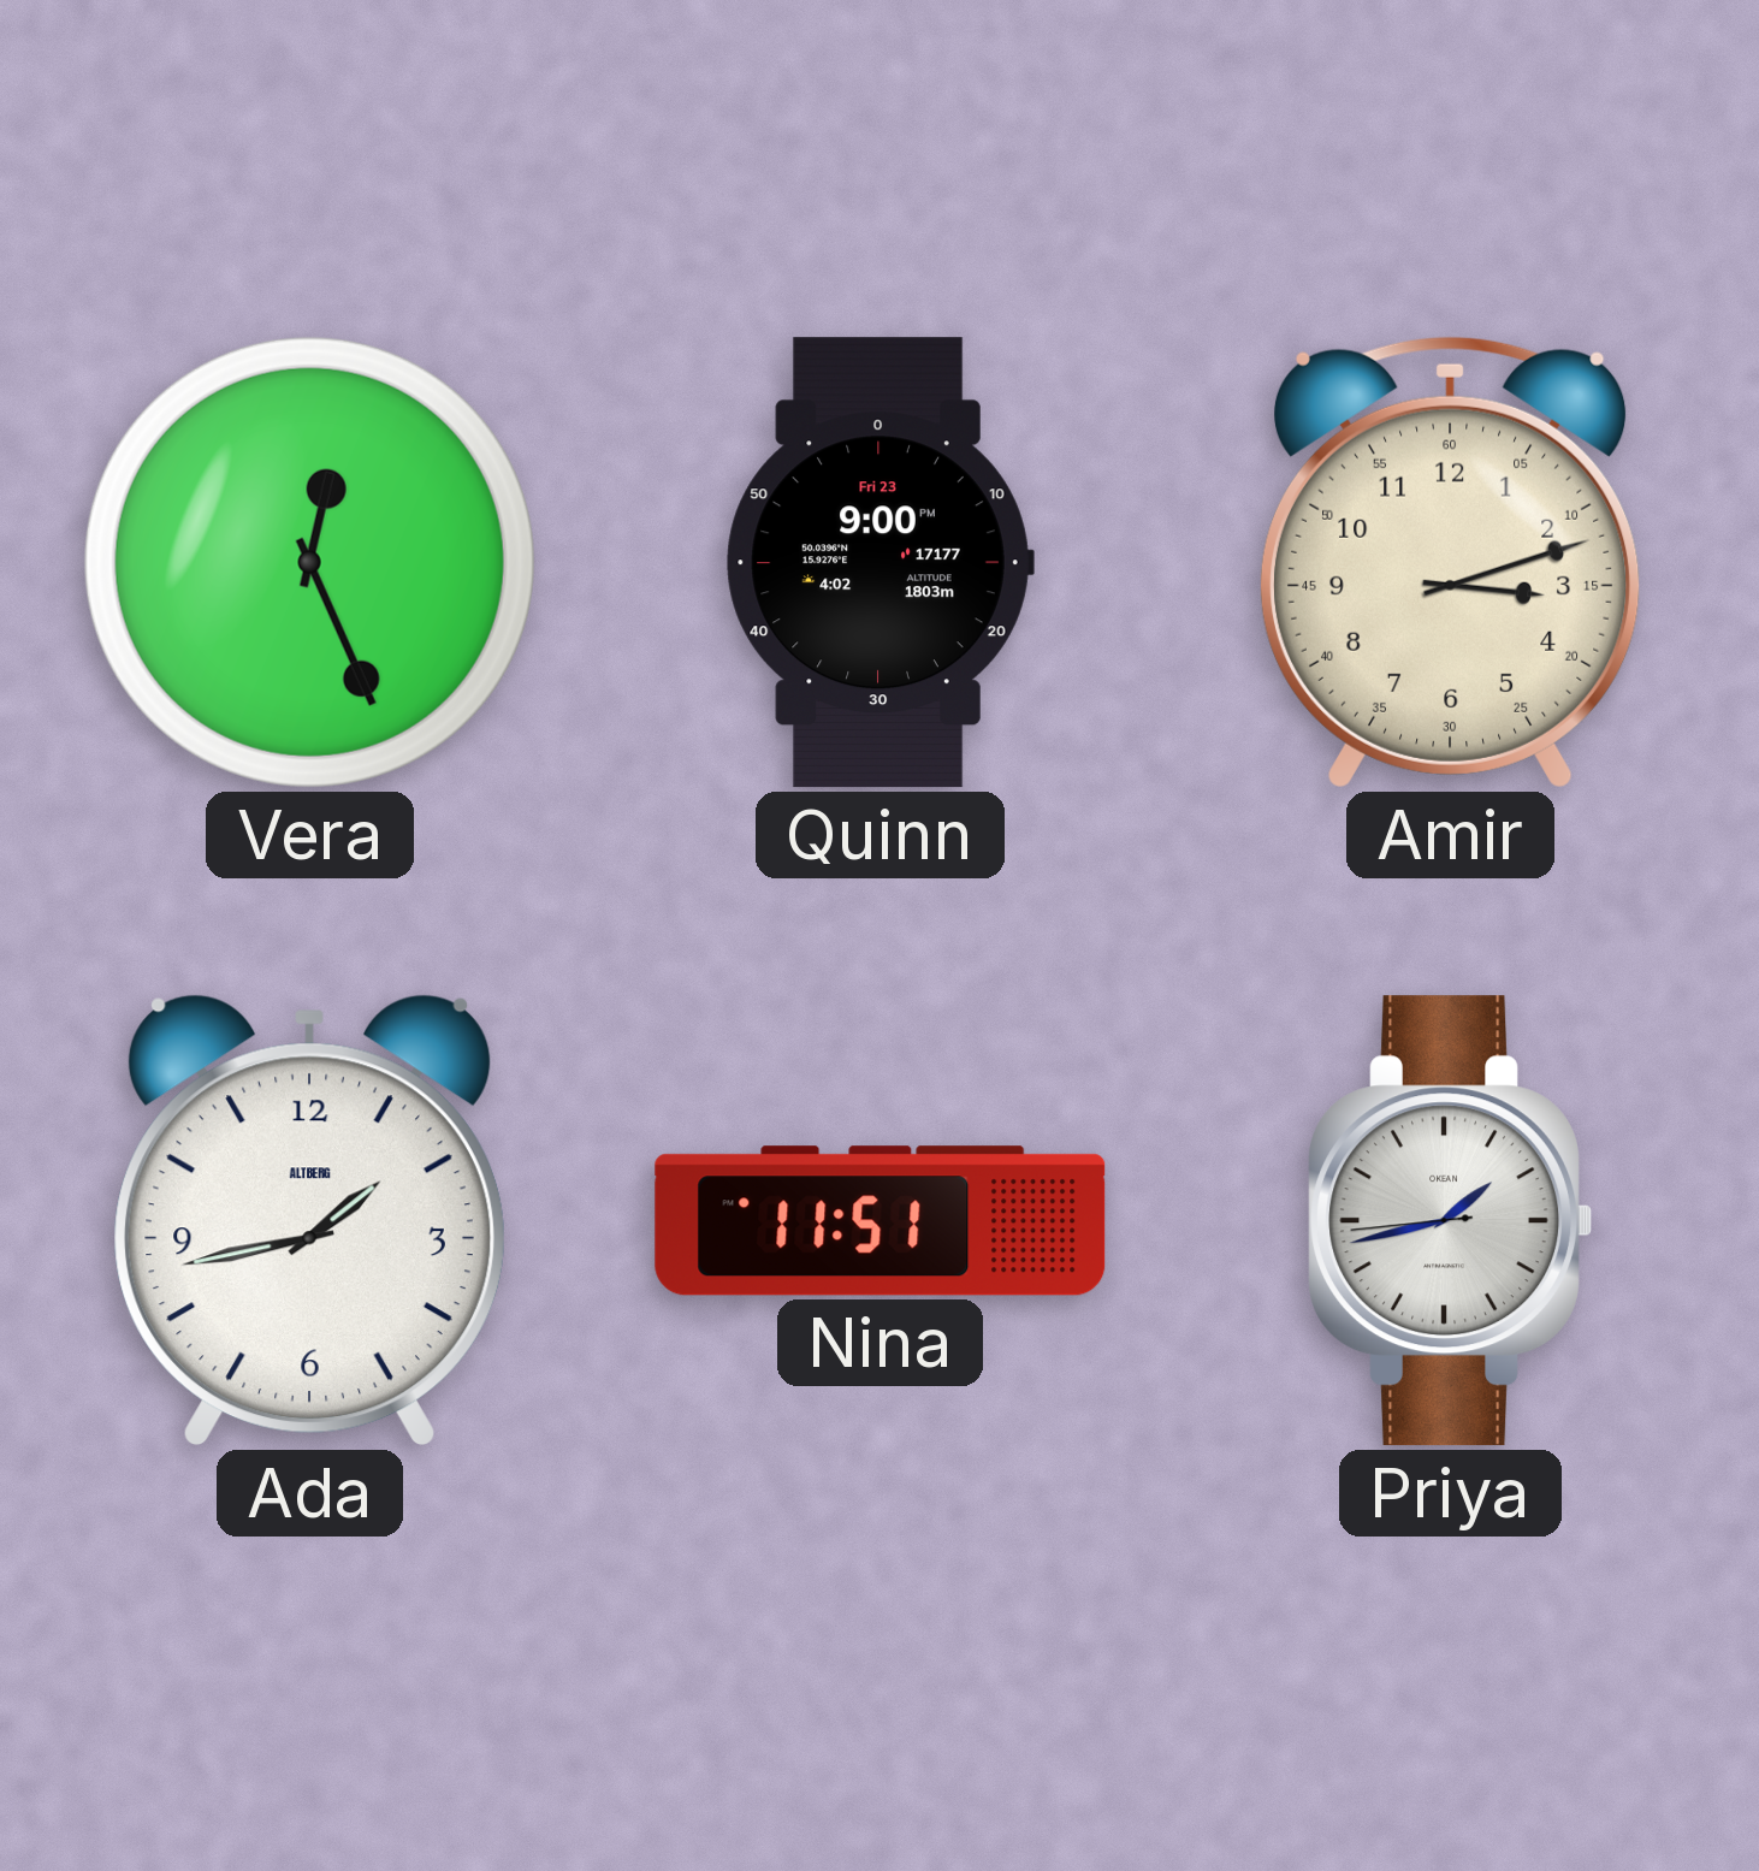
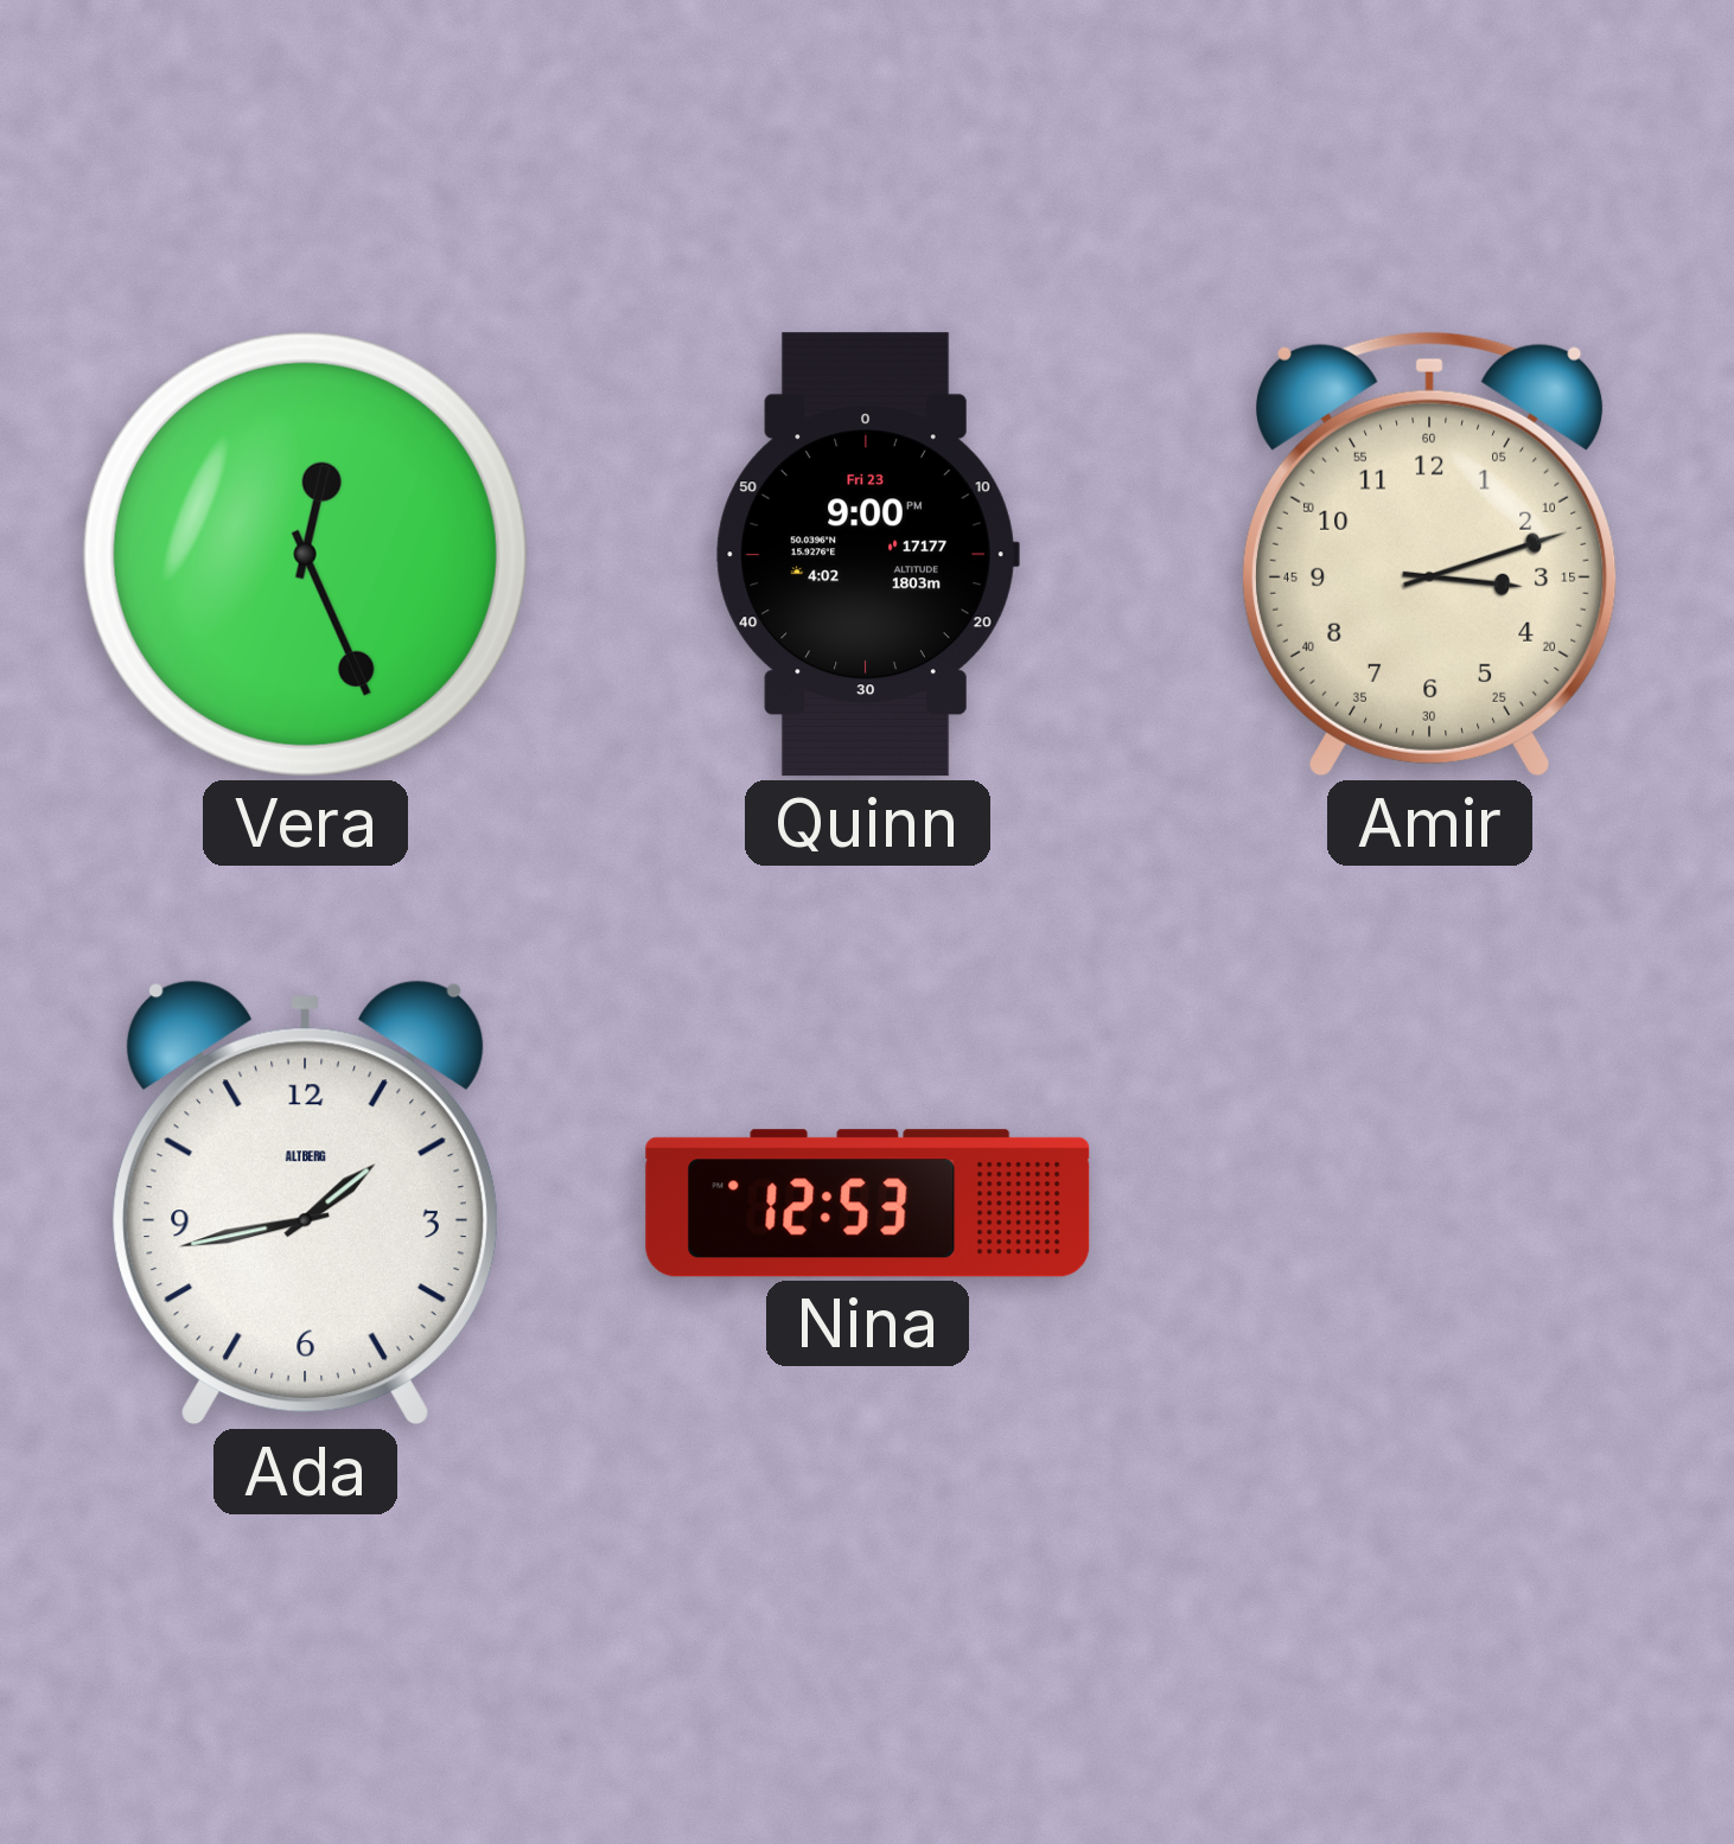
Nina: 11:51 -> 12:53
Priya: 1:42 -> none
